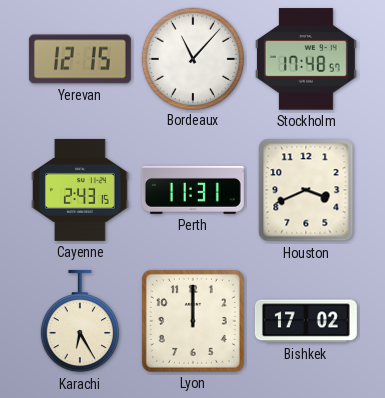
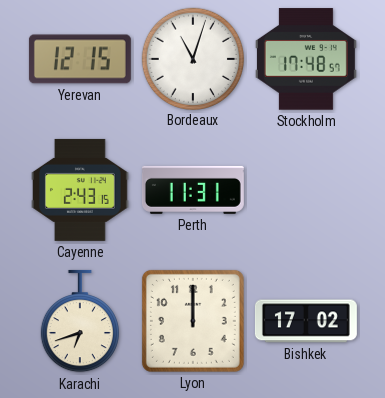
Bordeaux: 11:07 -> 11:03
Houston: 3:41 -> none
Karachi: 6:25 -> 6:42
